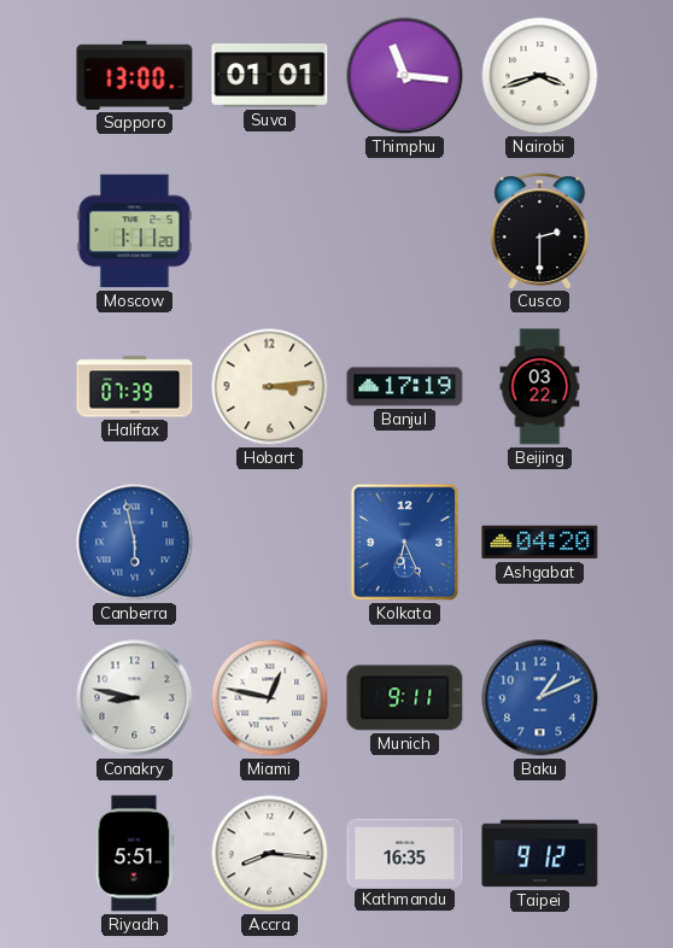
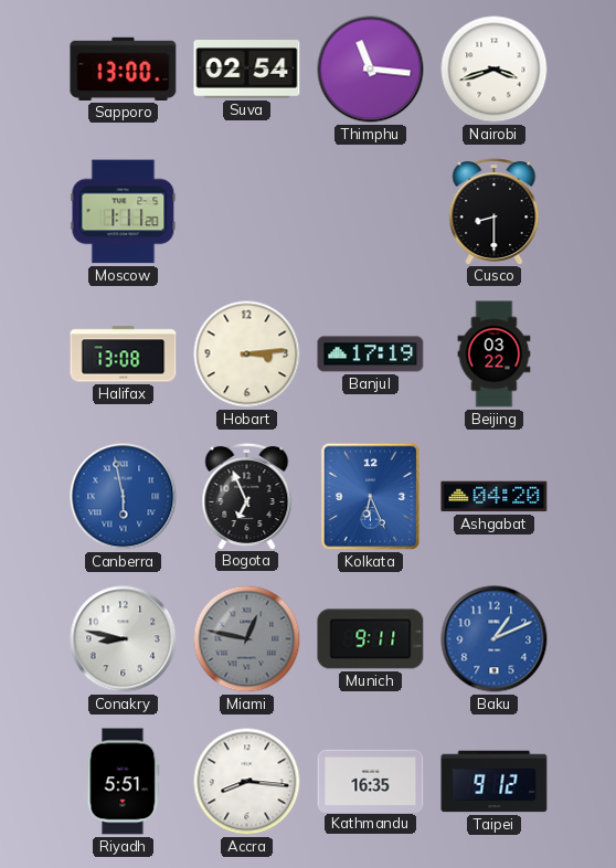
Suva: 01:01 -> 02:54
Cusco: 2:30 -> 8:30
Halifax: 07:39 -> 13:08
Bogota: none -> 6:56
Miami dial: white -> grey
